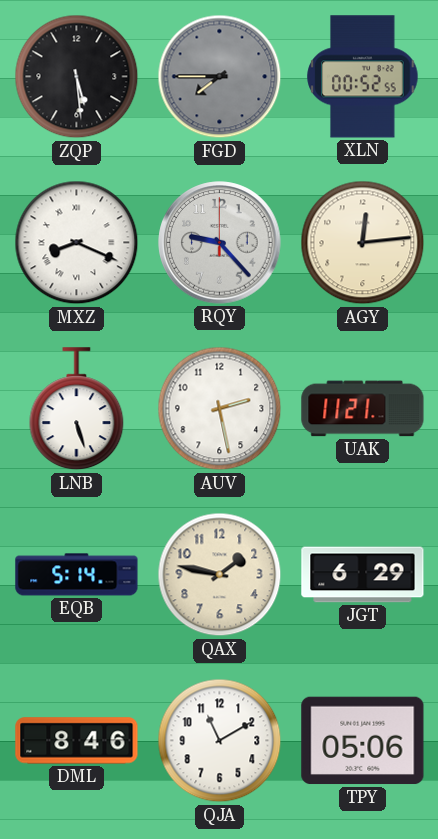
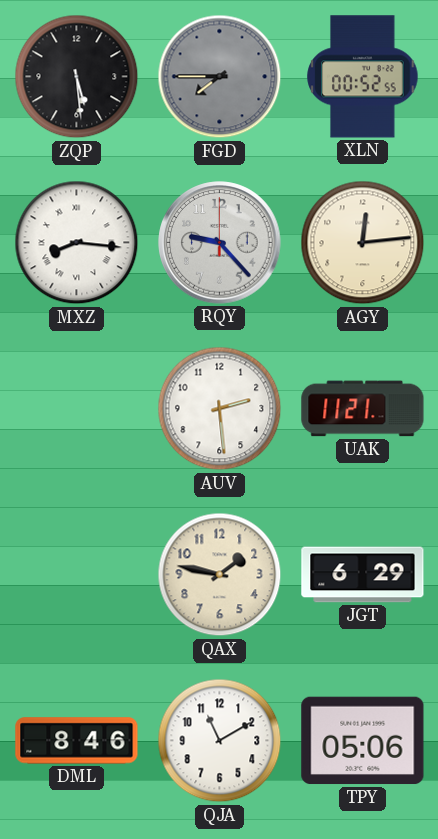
MXZ: 8:19 -> 8:16
LNB: 5:27 -> none
AUV: 2:28 -> 2:29
EQB: 5:14 -> none
